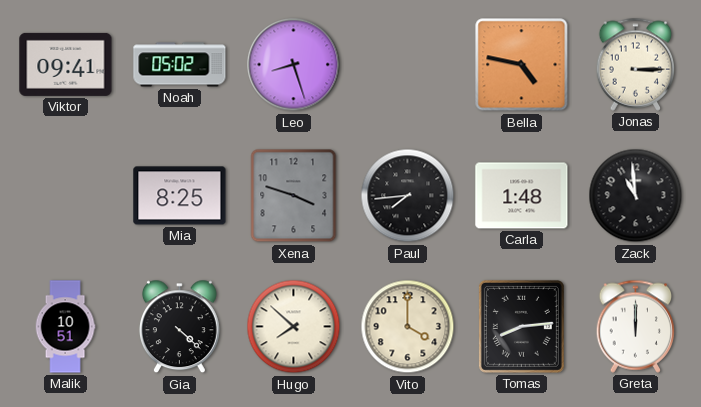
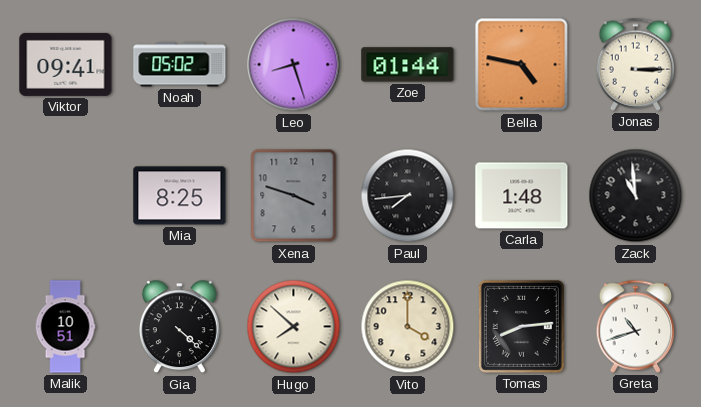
Zoe: none -> 01:44
Greta: 12:00 -> 10:42
